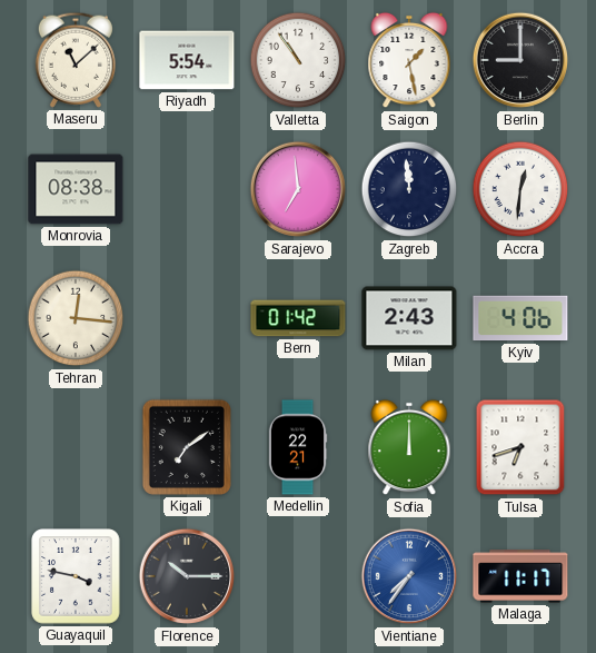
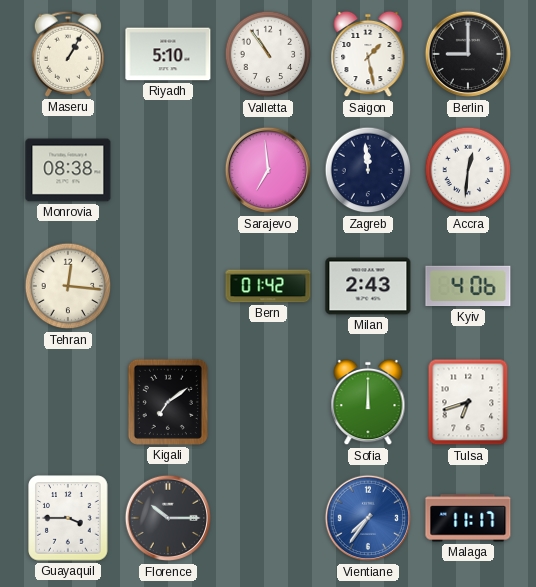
Maseru: 11:08 -> 1:05
Riyadh: 5:54 -> 5:10
Medellin: 22:21 -> none
Guayaquil: 3:47 -> 3:45
